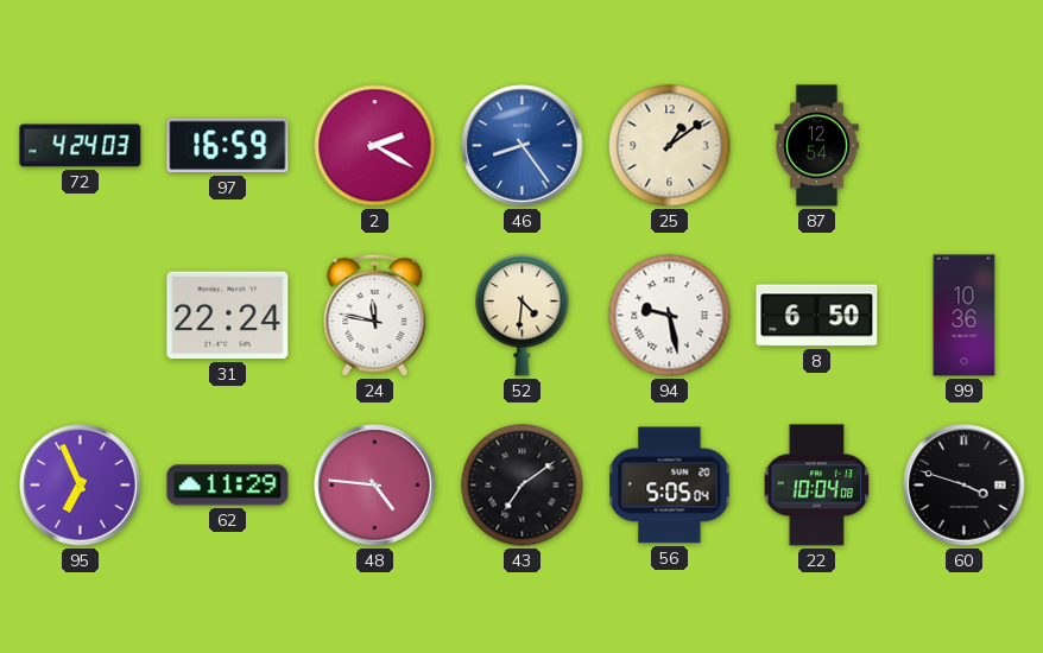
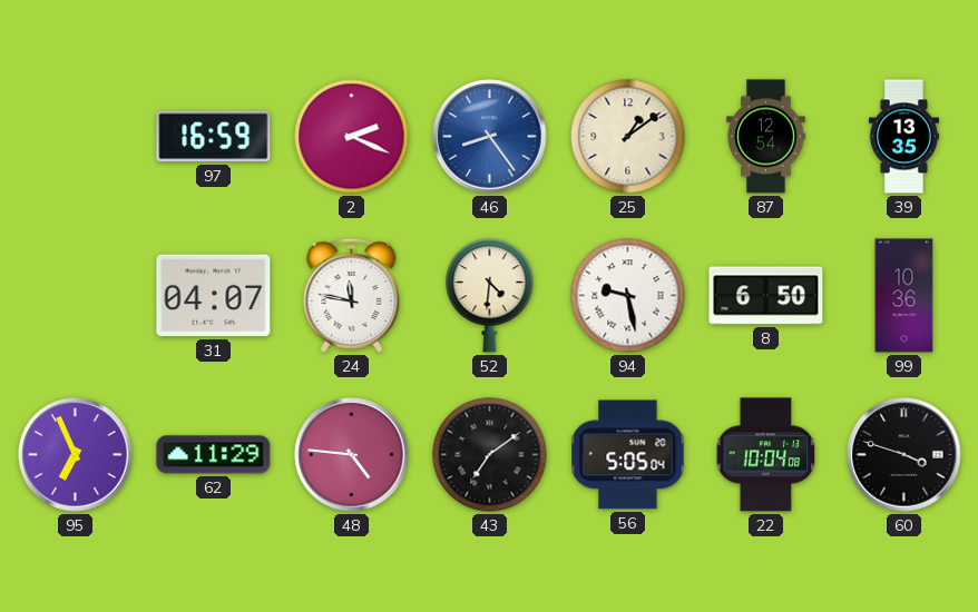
72: 4:24 -> none
2: 2:20 -> 2:19
39: none -> 13:35
31: 22:24 -> 04:07
